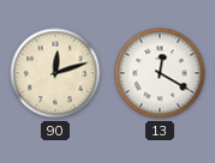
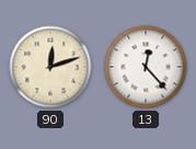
13: 12:20 -> 12:23
